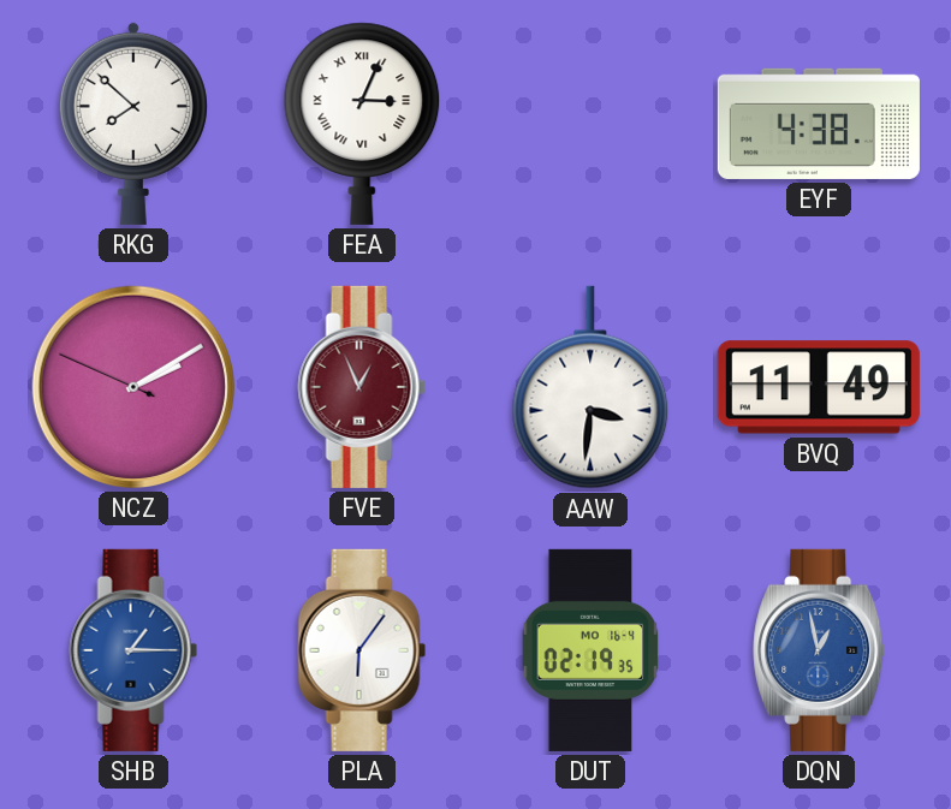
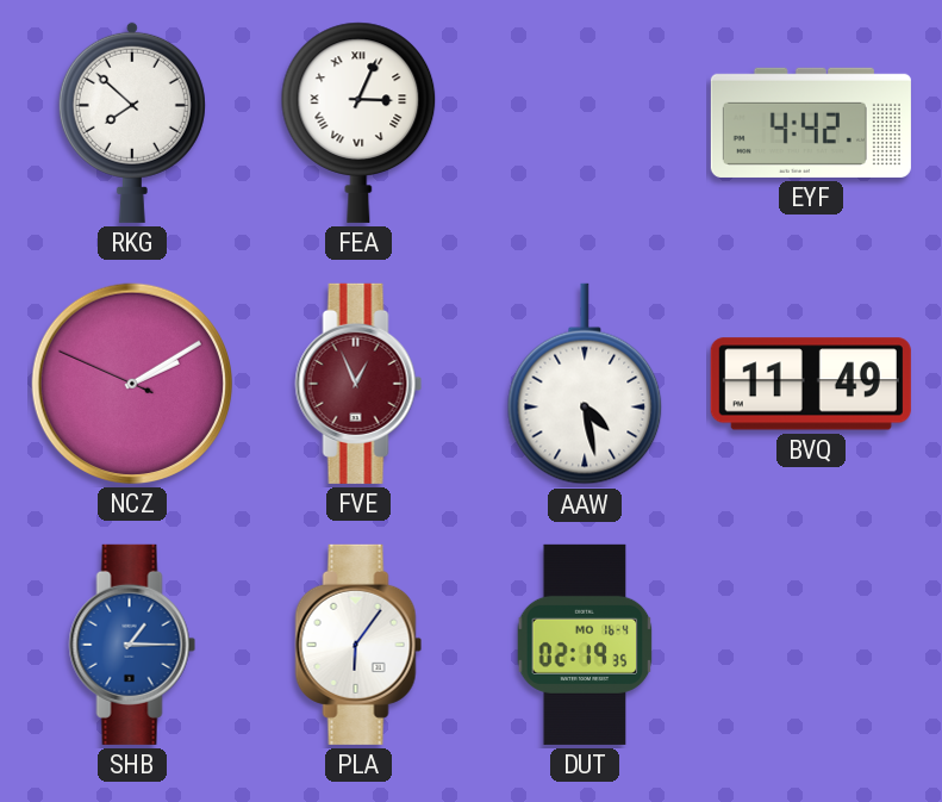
EYF: 4:38 -> 4:42
AAW: 3:31 -> 4:28
DQN: 12:58 -> none
